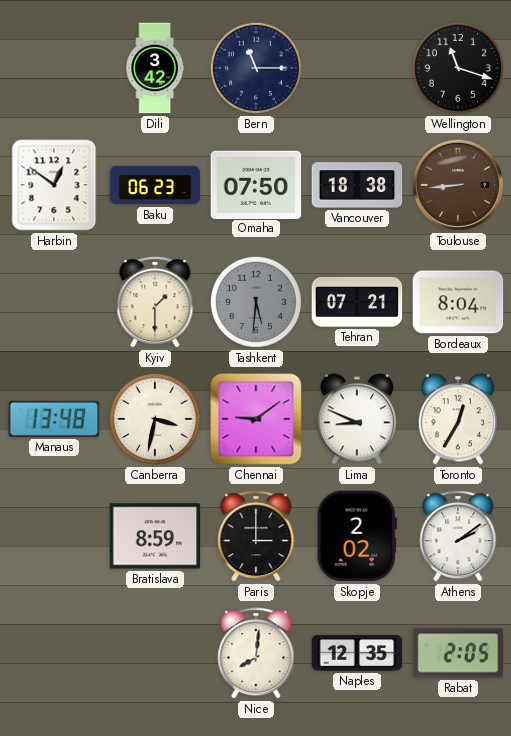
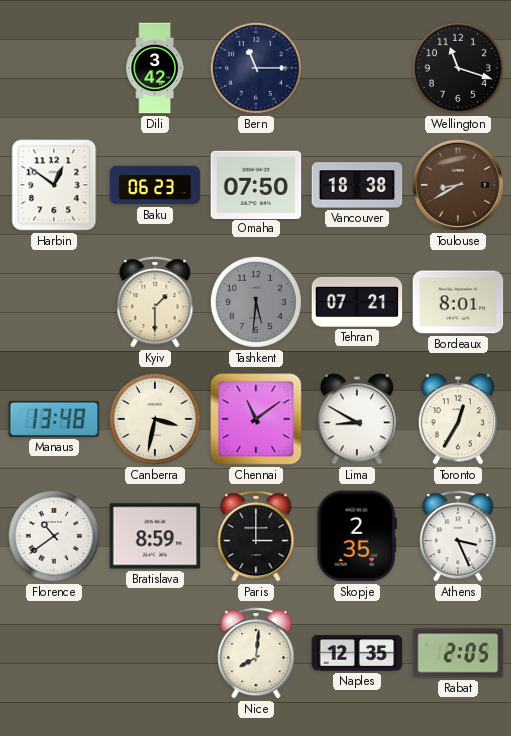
Toulouse: 8:44 -> 8:40
Bordeaux: 8:04 -> 8:01
Chennai: 9:09 -> 11:09
Lima: 8:49 -> 8:50
Florence: none -> 10:39
Skopje: 2:02 -> 2:35
Athens: 2:09 -> 3:26
